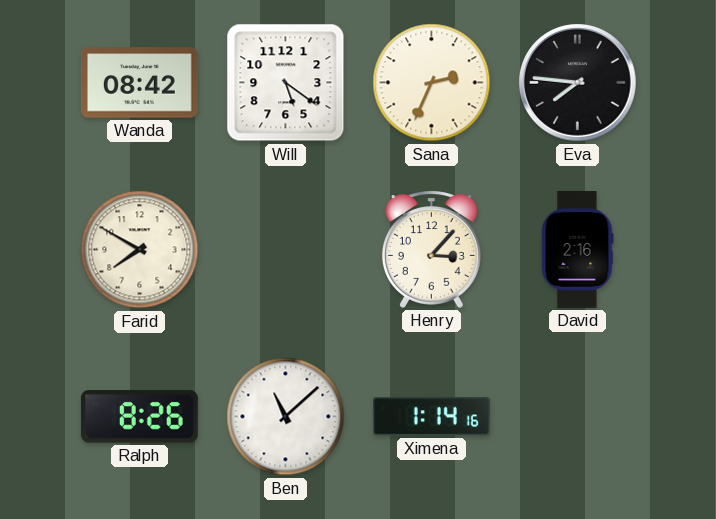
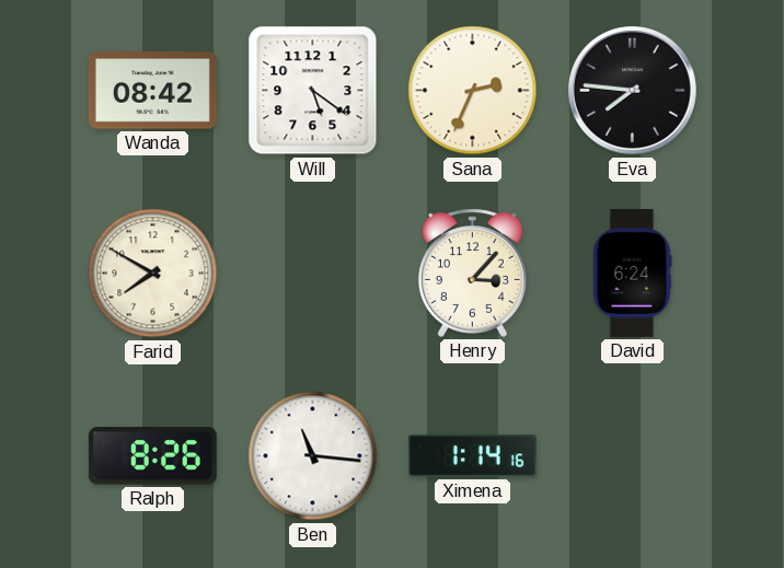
David: 2:16 -> 6:24
Ben: 11:08 -> 11:16
